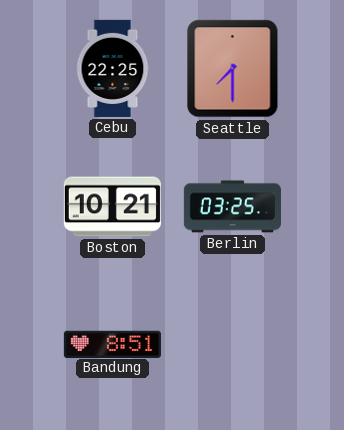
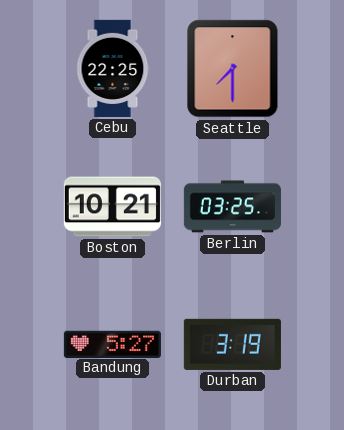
Bandung: 8:51 -> 5:27
Durban: none -> 3:19
